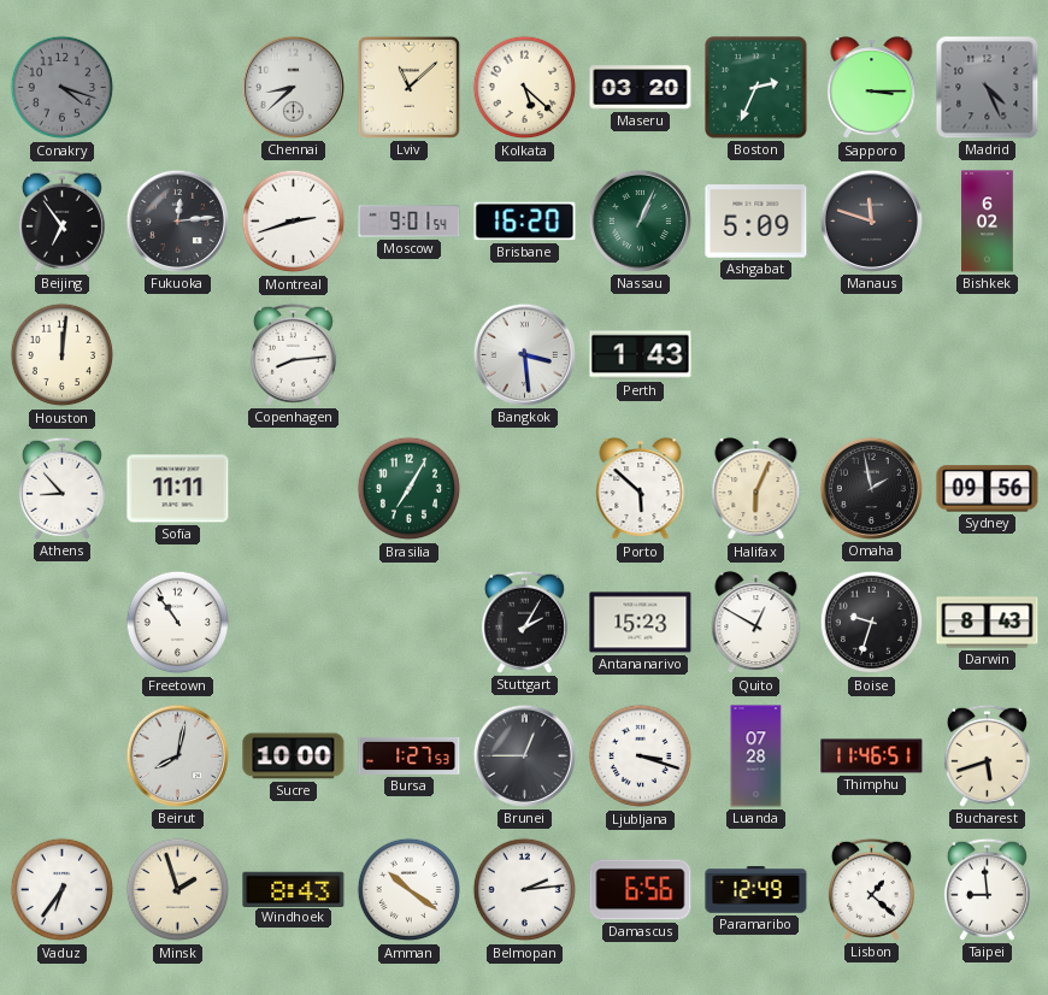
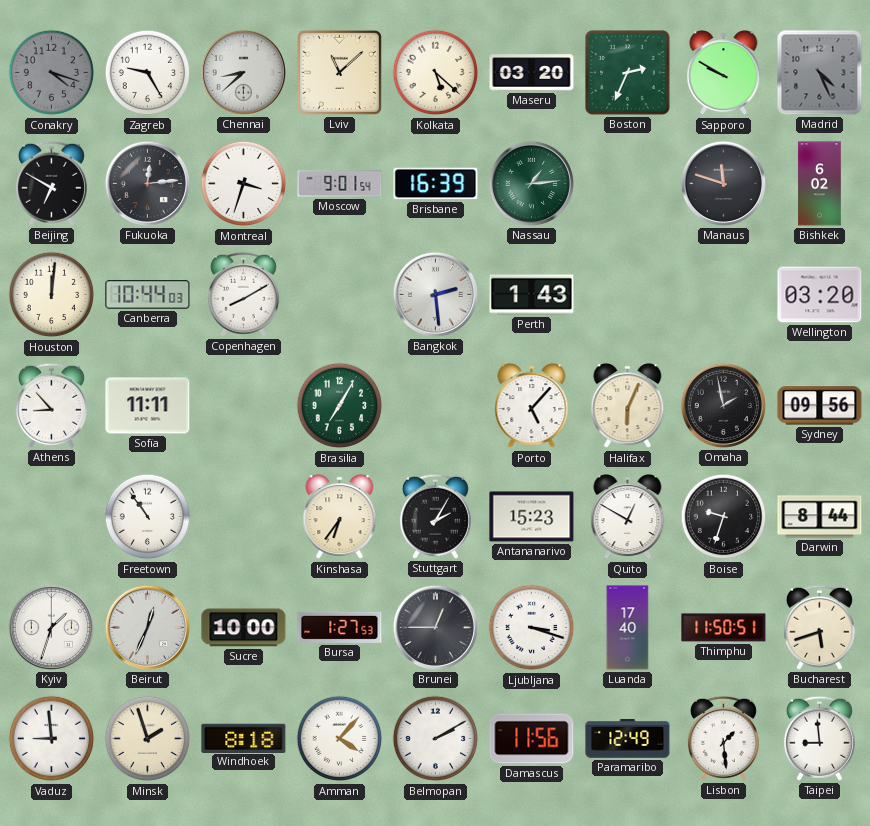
Zagreb: none -> 9:25
Sapporo: 3:15 -> 9:50
Beijing: 6:54 -> 6:50
Montreal: 2:42 -> 3:33
Brisbane: 16:20 -> 16:39
Nassau: 1:04 -> 1:14
Ashgabat: 5:09 -> none
Canberra: none -> 10:44
Copenhagen: 8:14 -> 8:10
Bangkok: 3:29 -> 2:29
Wellington: none -> 03:20
Porto: 5:52 -> 5:07
Kinshasa: none -> 6:36
Darwin: 8:43 -> 8:44
Kyiv: none -> 1:33
Beirut: 8:02 -> 12:34
Luanda: 07:28 -> 17:40
Thimphu: 11:46 -> 11:50
Vaduz: 6:36 -> 8:59
Windhoek: 8:43 -> 8:18
Amman: 10:21 -> 4:07
Belmopan: 2:14 -> 2:10
Damascus: 6:56 -> 11:56
Lisbon: 1:22 -> 1:29
